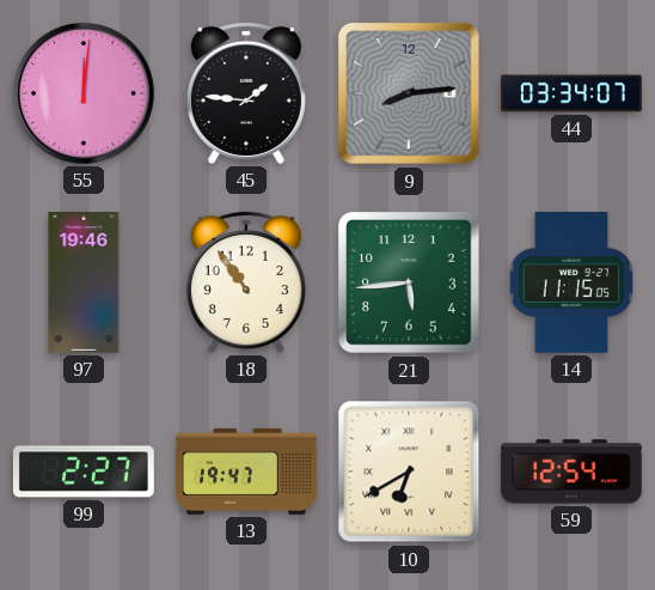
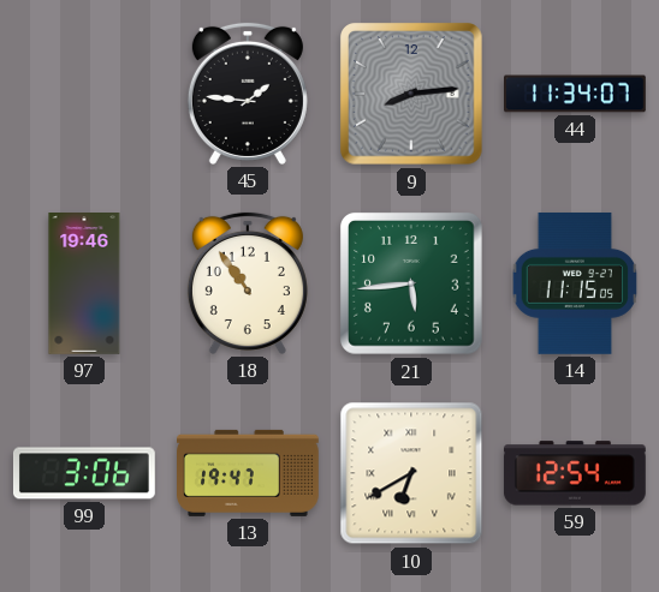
55: 12:01 -> none
44: 03:34 -> 11:34
99: 2:27 -> 3:06
